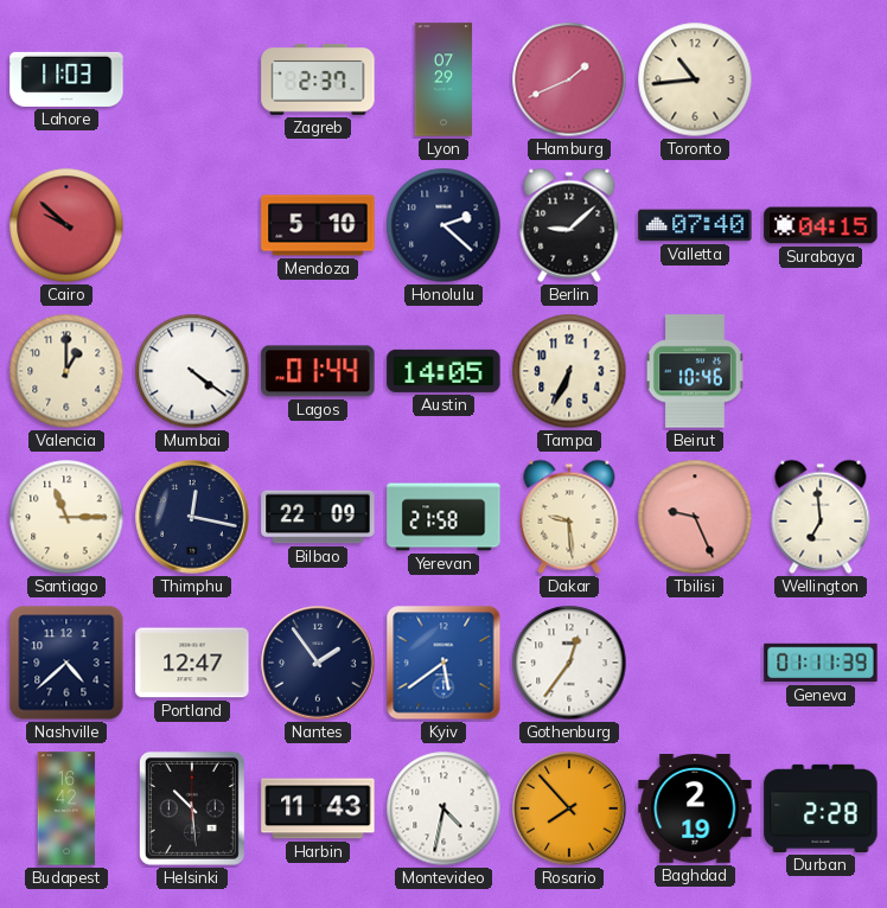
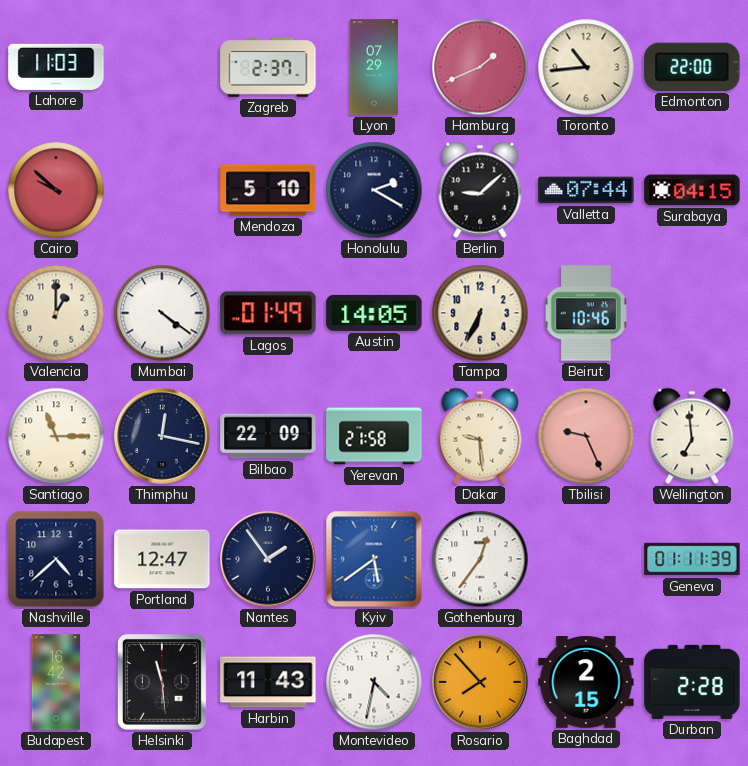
Edmonton: none -> 22:00
Honolulu: 2:22 -> 2:20
Valletta: 07:40 -> 07:44
Lagos: 01:44 -> 01:49
Helsinki: 10:29 -> 11:29
Baghdad: 2:19 -> 2:15
